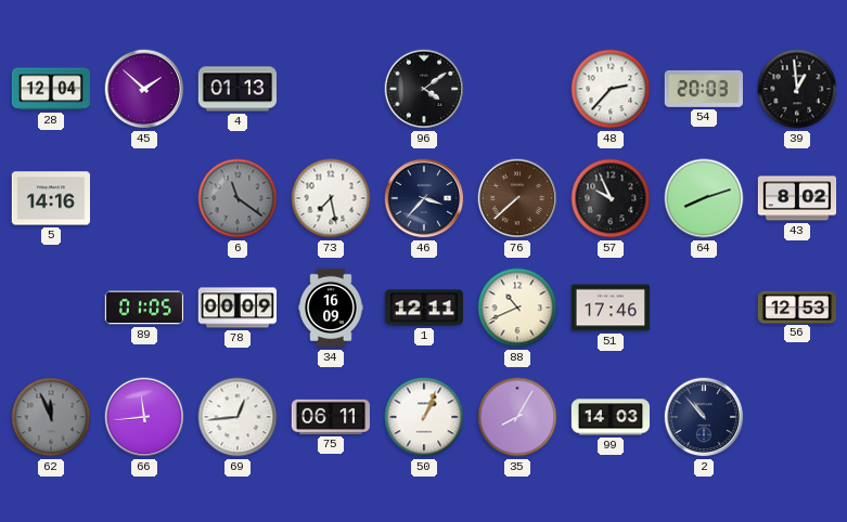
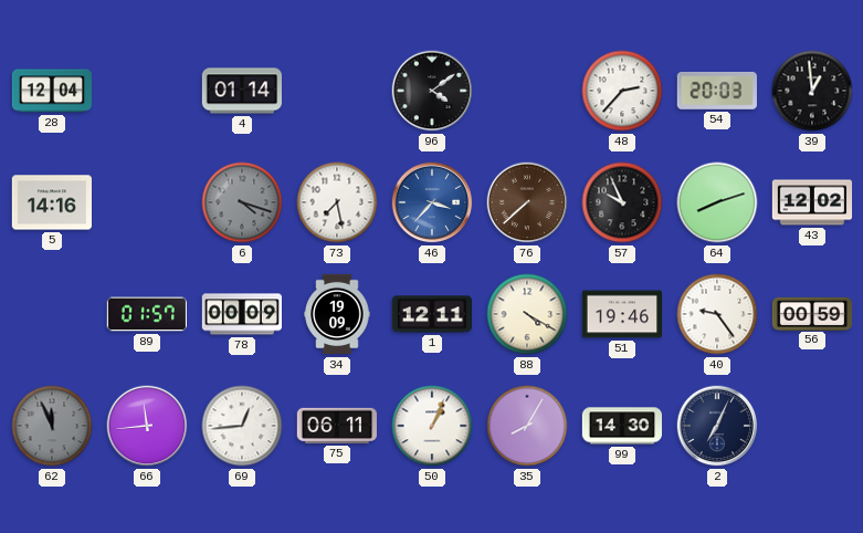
45: 1:52 -> none
4: 01:13 -> 01:14
6: 11:21 -> 4:18
46 dial: navy -> blue
43: 8:02 -> 12:02
89: 01:05 -> 01:57
34: 16:09 -> 19:09
88: 10:41 -> 4:20
51: 17:46 -> 19:46
40: none -> 9:24
56: 12:53 -> 00:59
99: 14:03 -> 14:30
2: 10:53 -> 7:04
